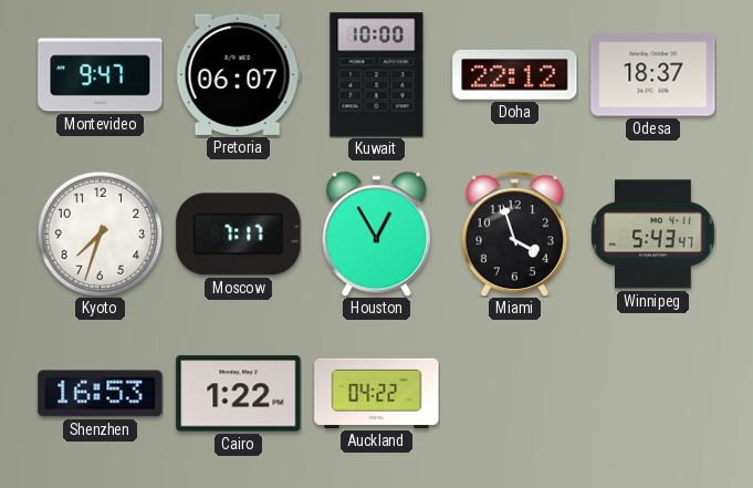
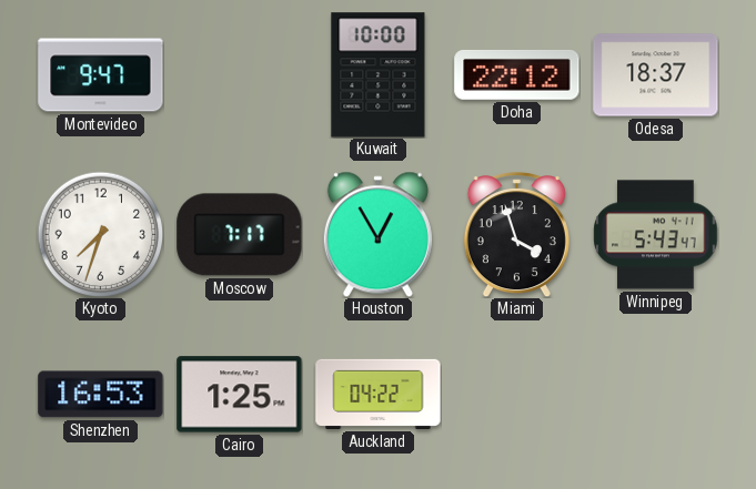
Pretoria: 06:07 -> none
Cairo: 1:22 -> 1:25
